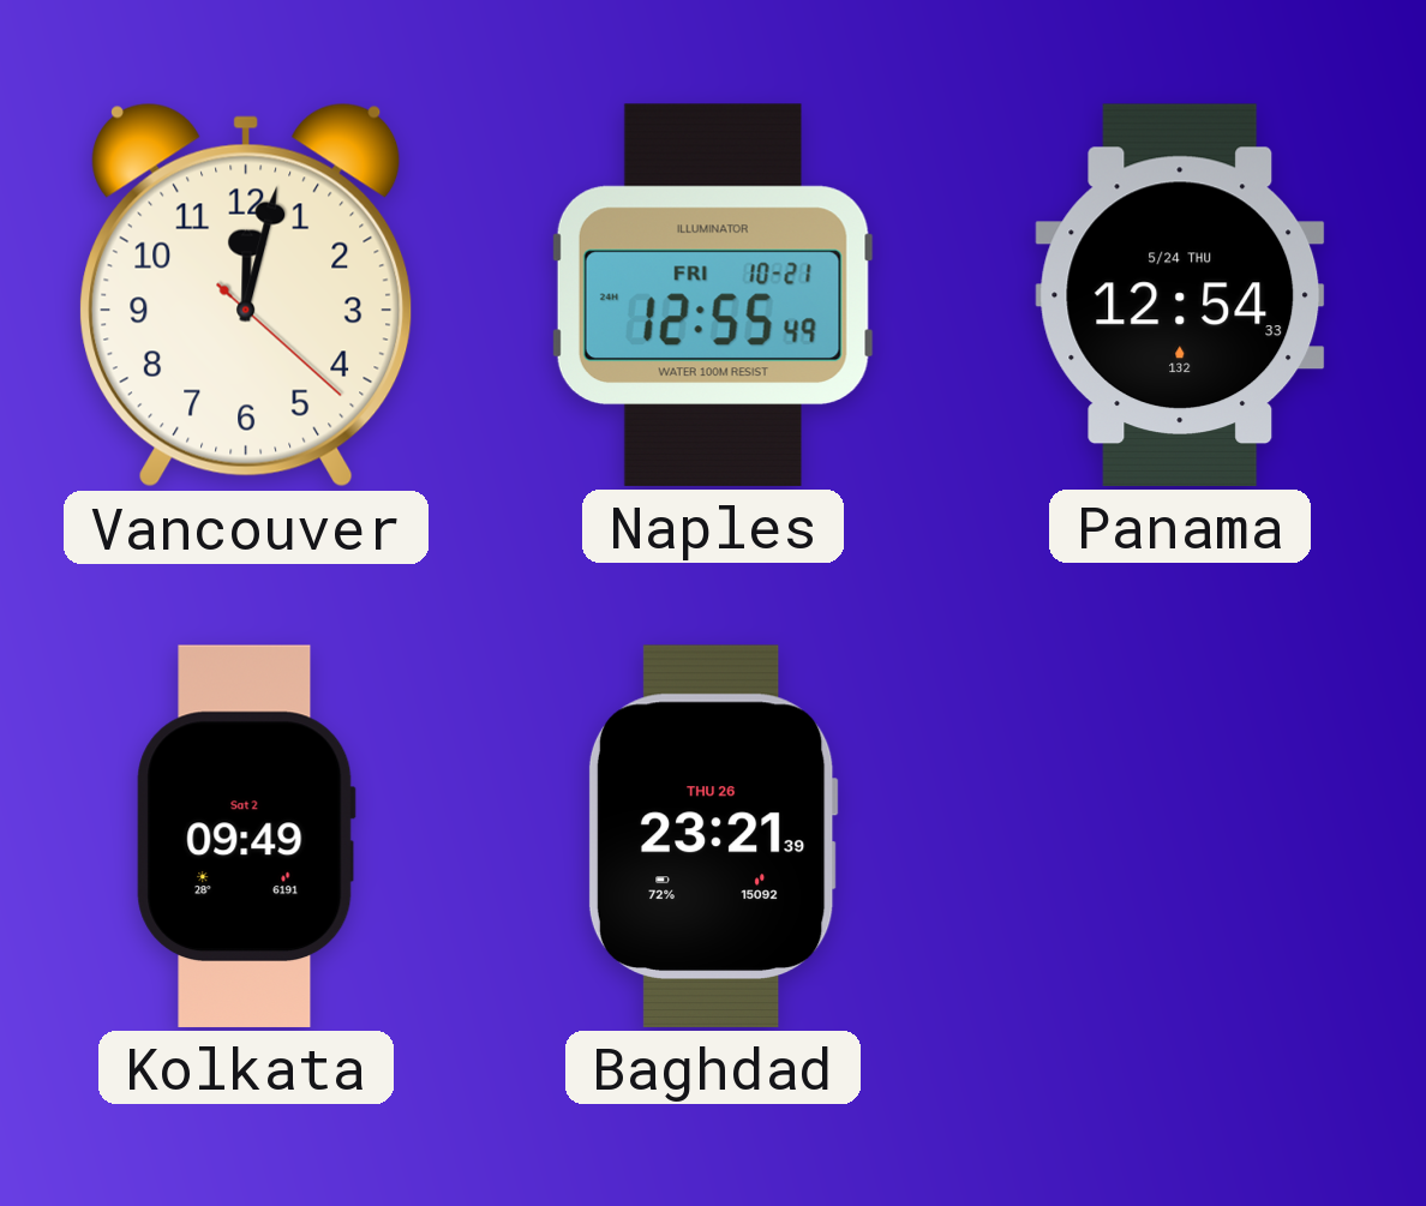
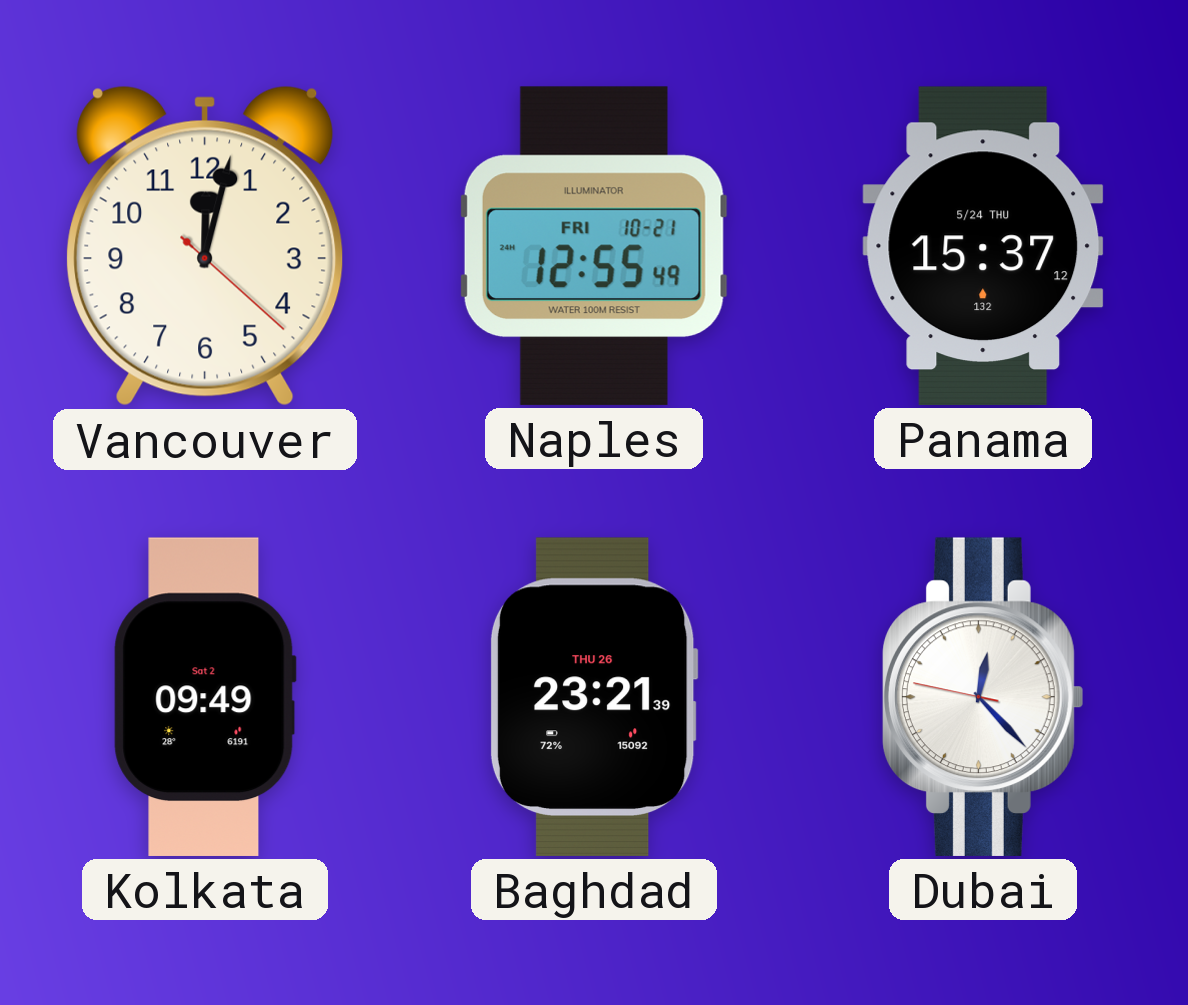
Panama: 12:54 -> 15:37
Dubai: none -> 12:22
